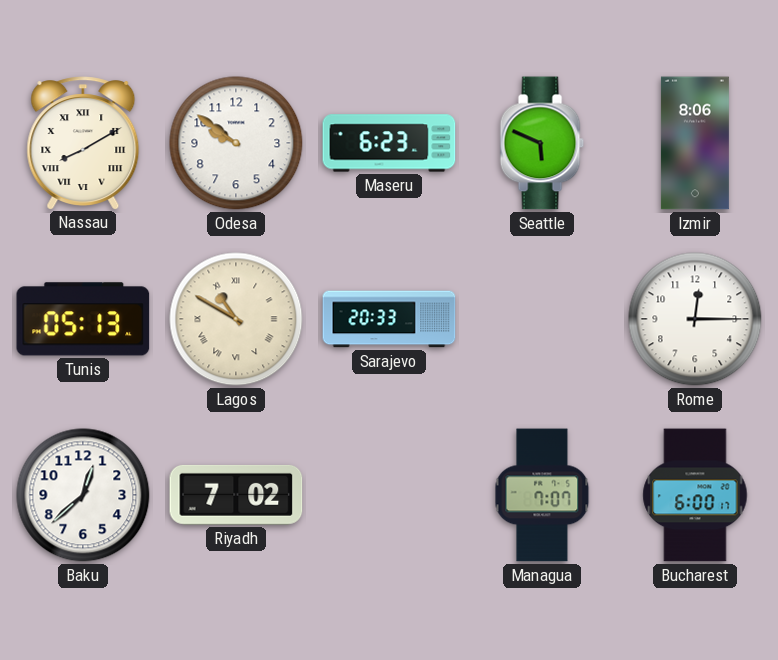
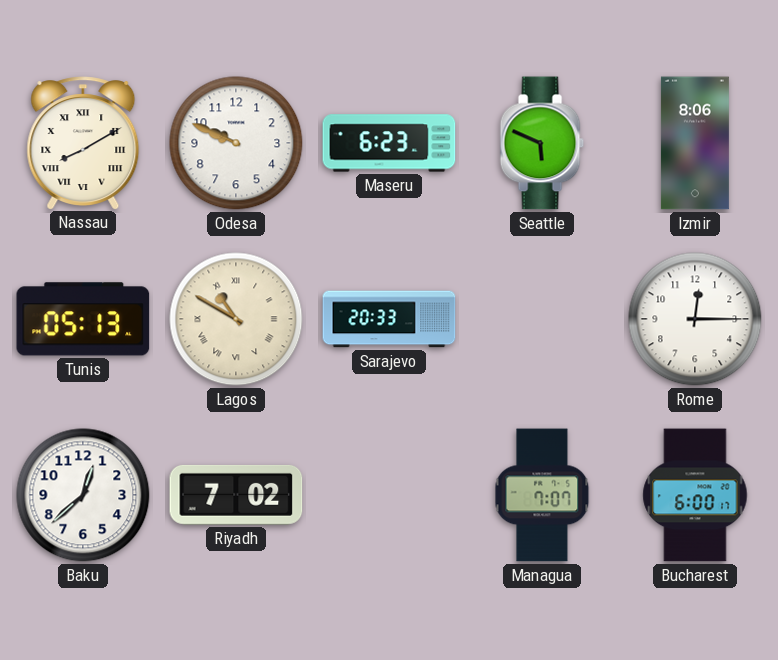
Odesa: 9:51 -> 9:49
